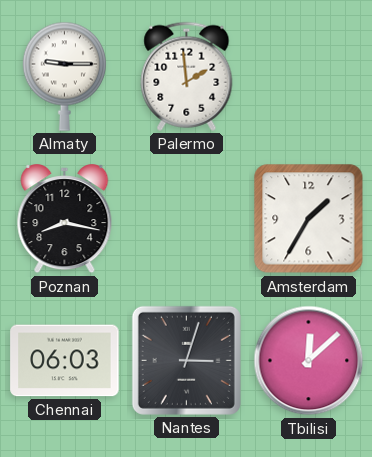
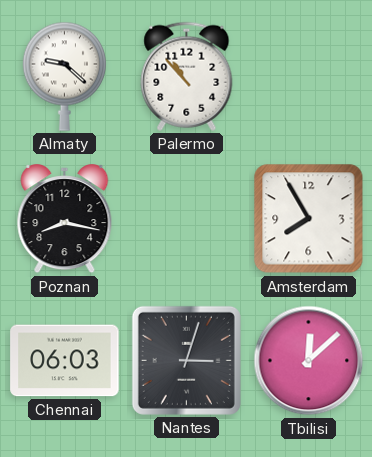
Almaty: 9:15 -> 9:22
Palermo: 1:59 -> 10:53
Amsterdam: 1:35 -> 7:55
